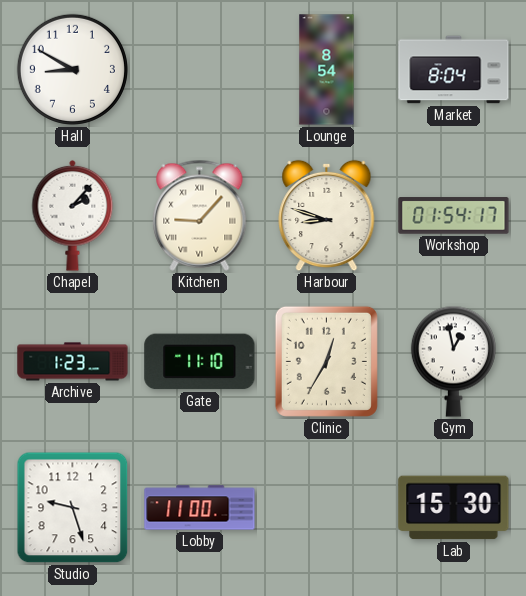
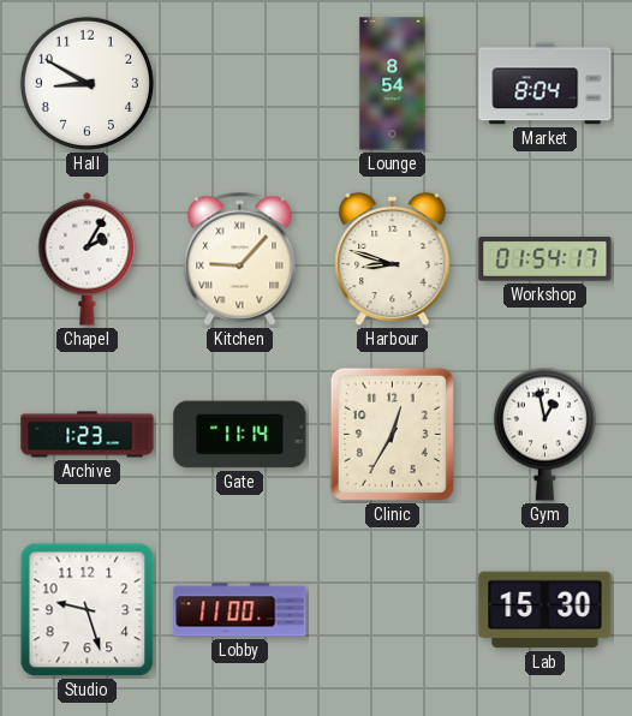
Chapel: 2:07 -> 2:05
Gate: 11:10 -> 11:14
